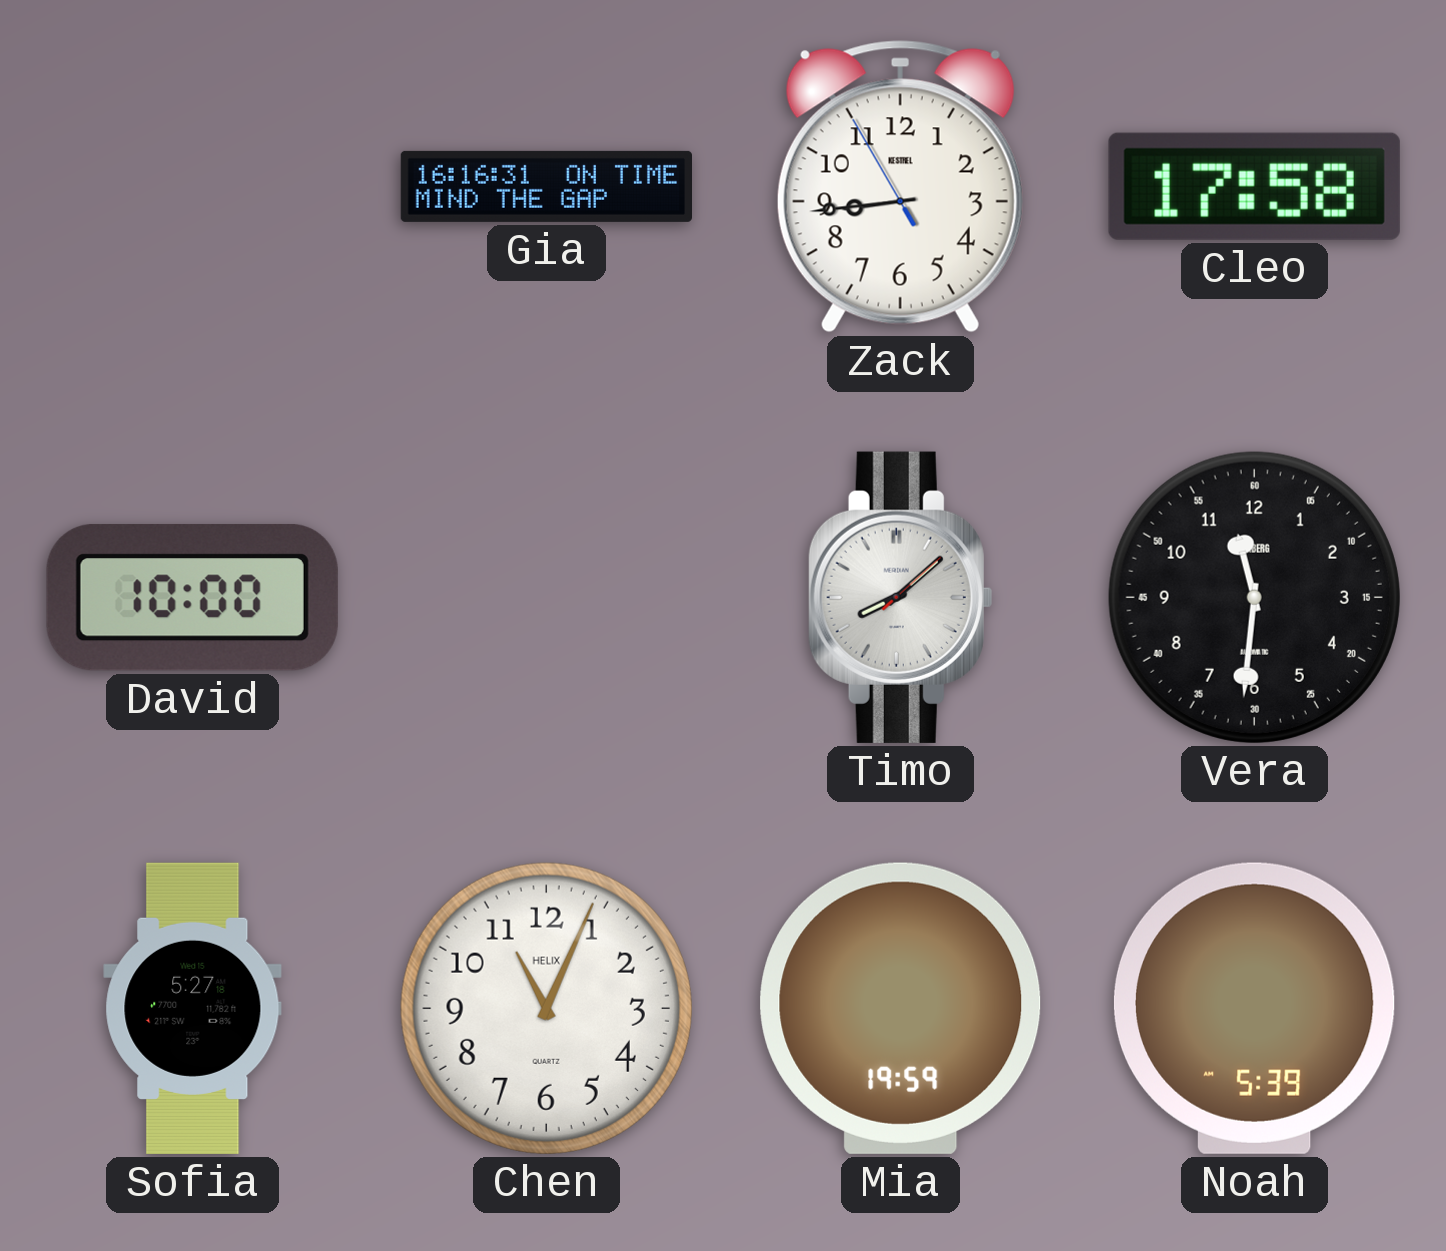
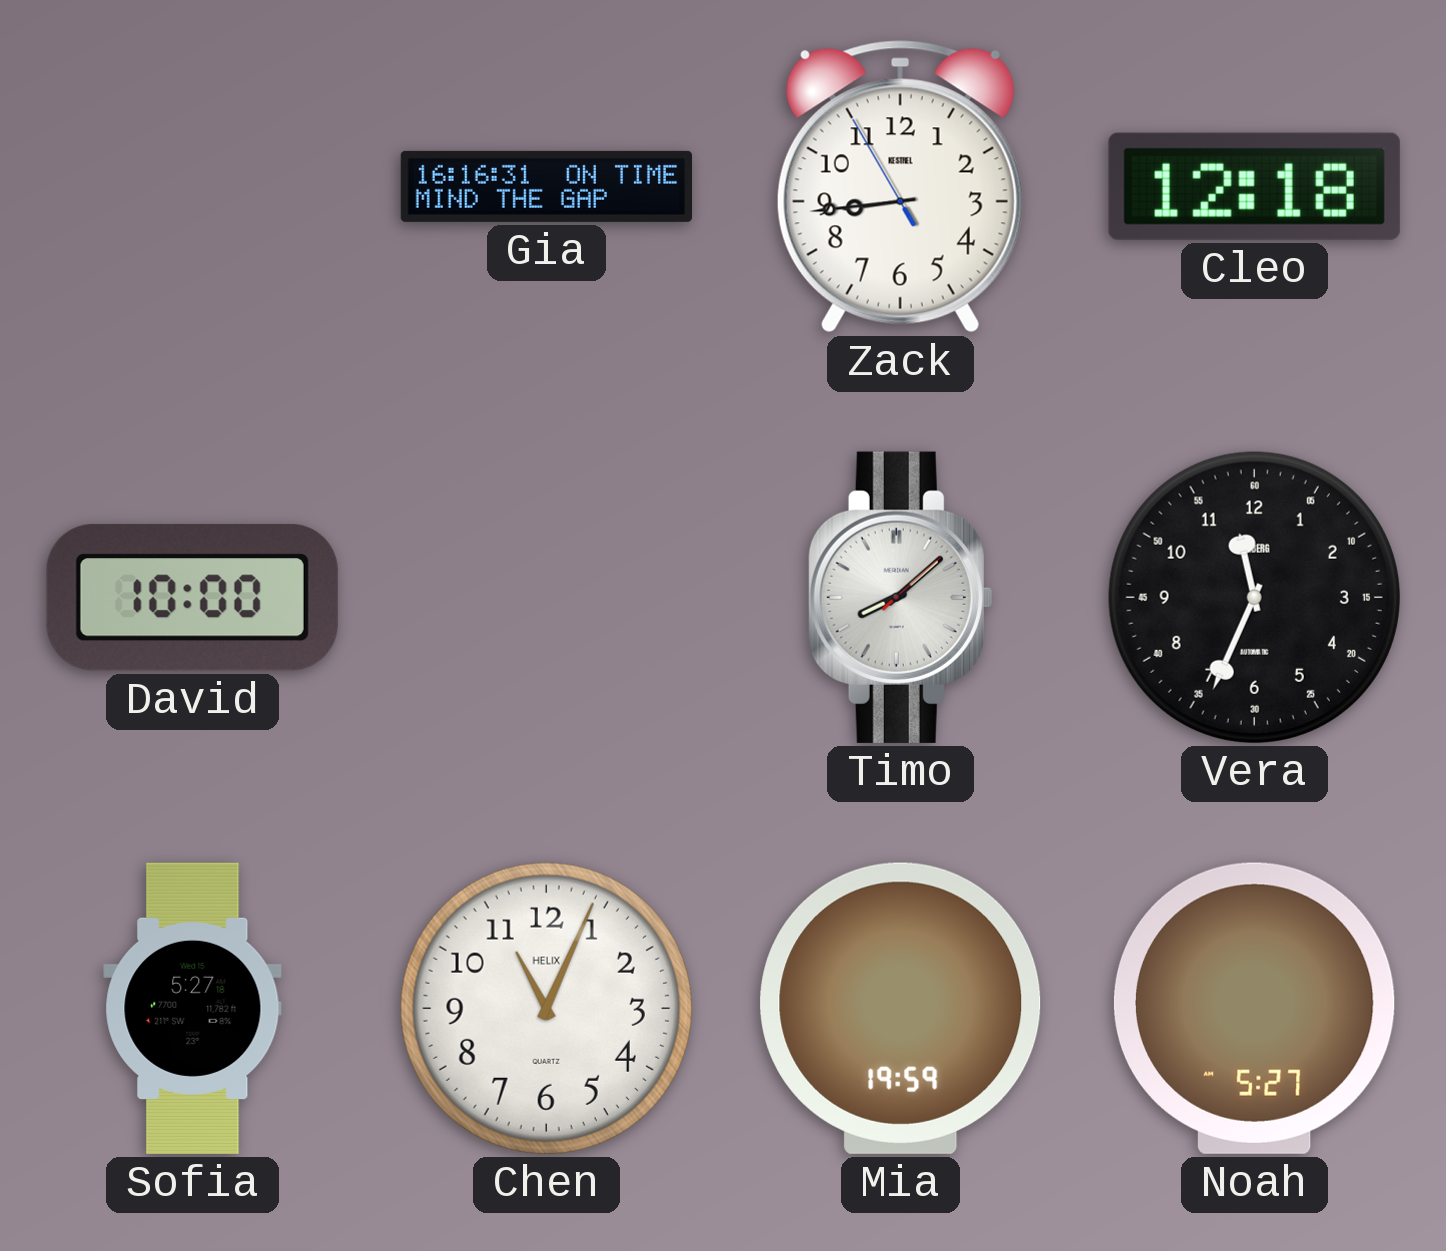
Cleo: 17:58 -> 12:18
Vera: 11:31 -> 11:34
Noah: 5:39 -> 5:27
